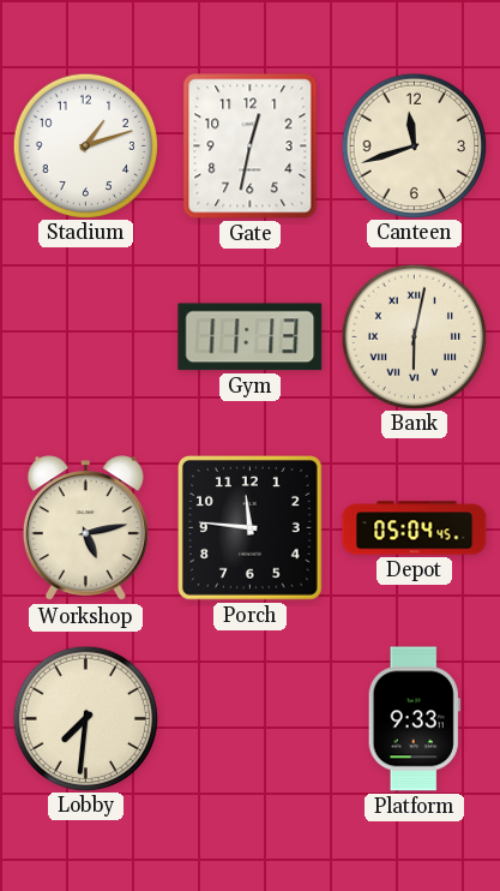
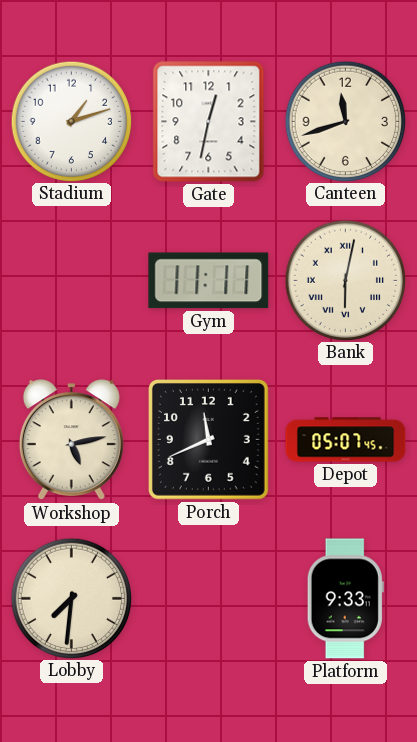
Gym: 11:13 -> 11:11
Porch: 11:46 -> 11:41
Depot: 05:04 -> 05:07
